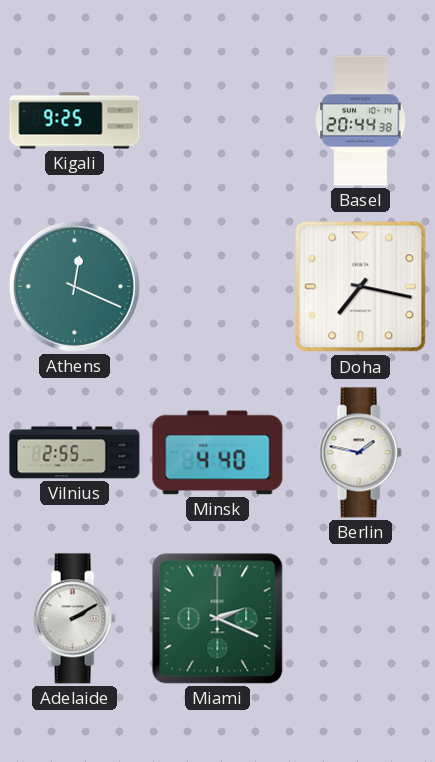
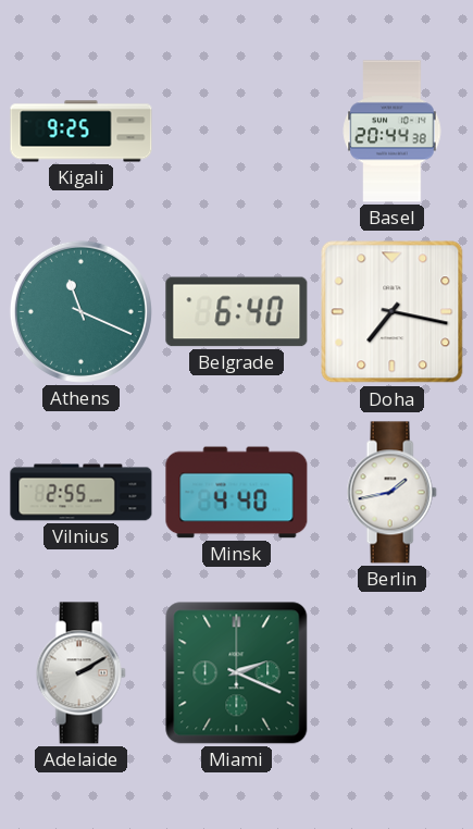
Athens: 12:19 -> 11:19
Belgrade: none -> 6:40
Berlin: 1:47 -> 1:43
